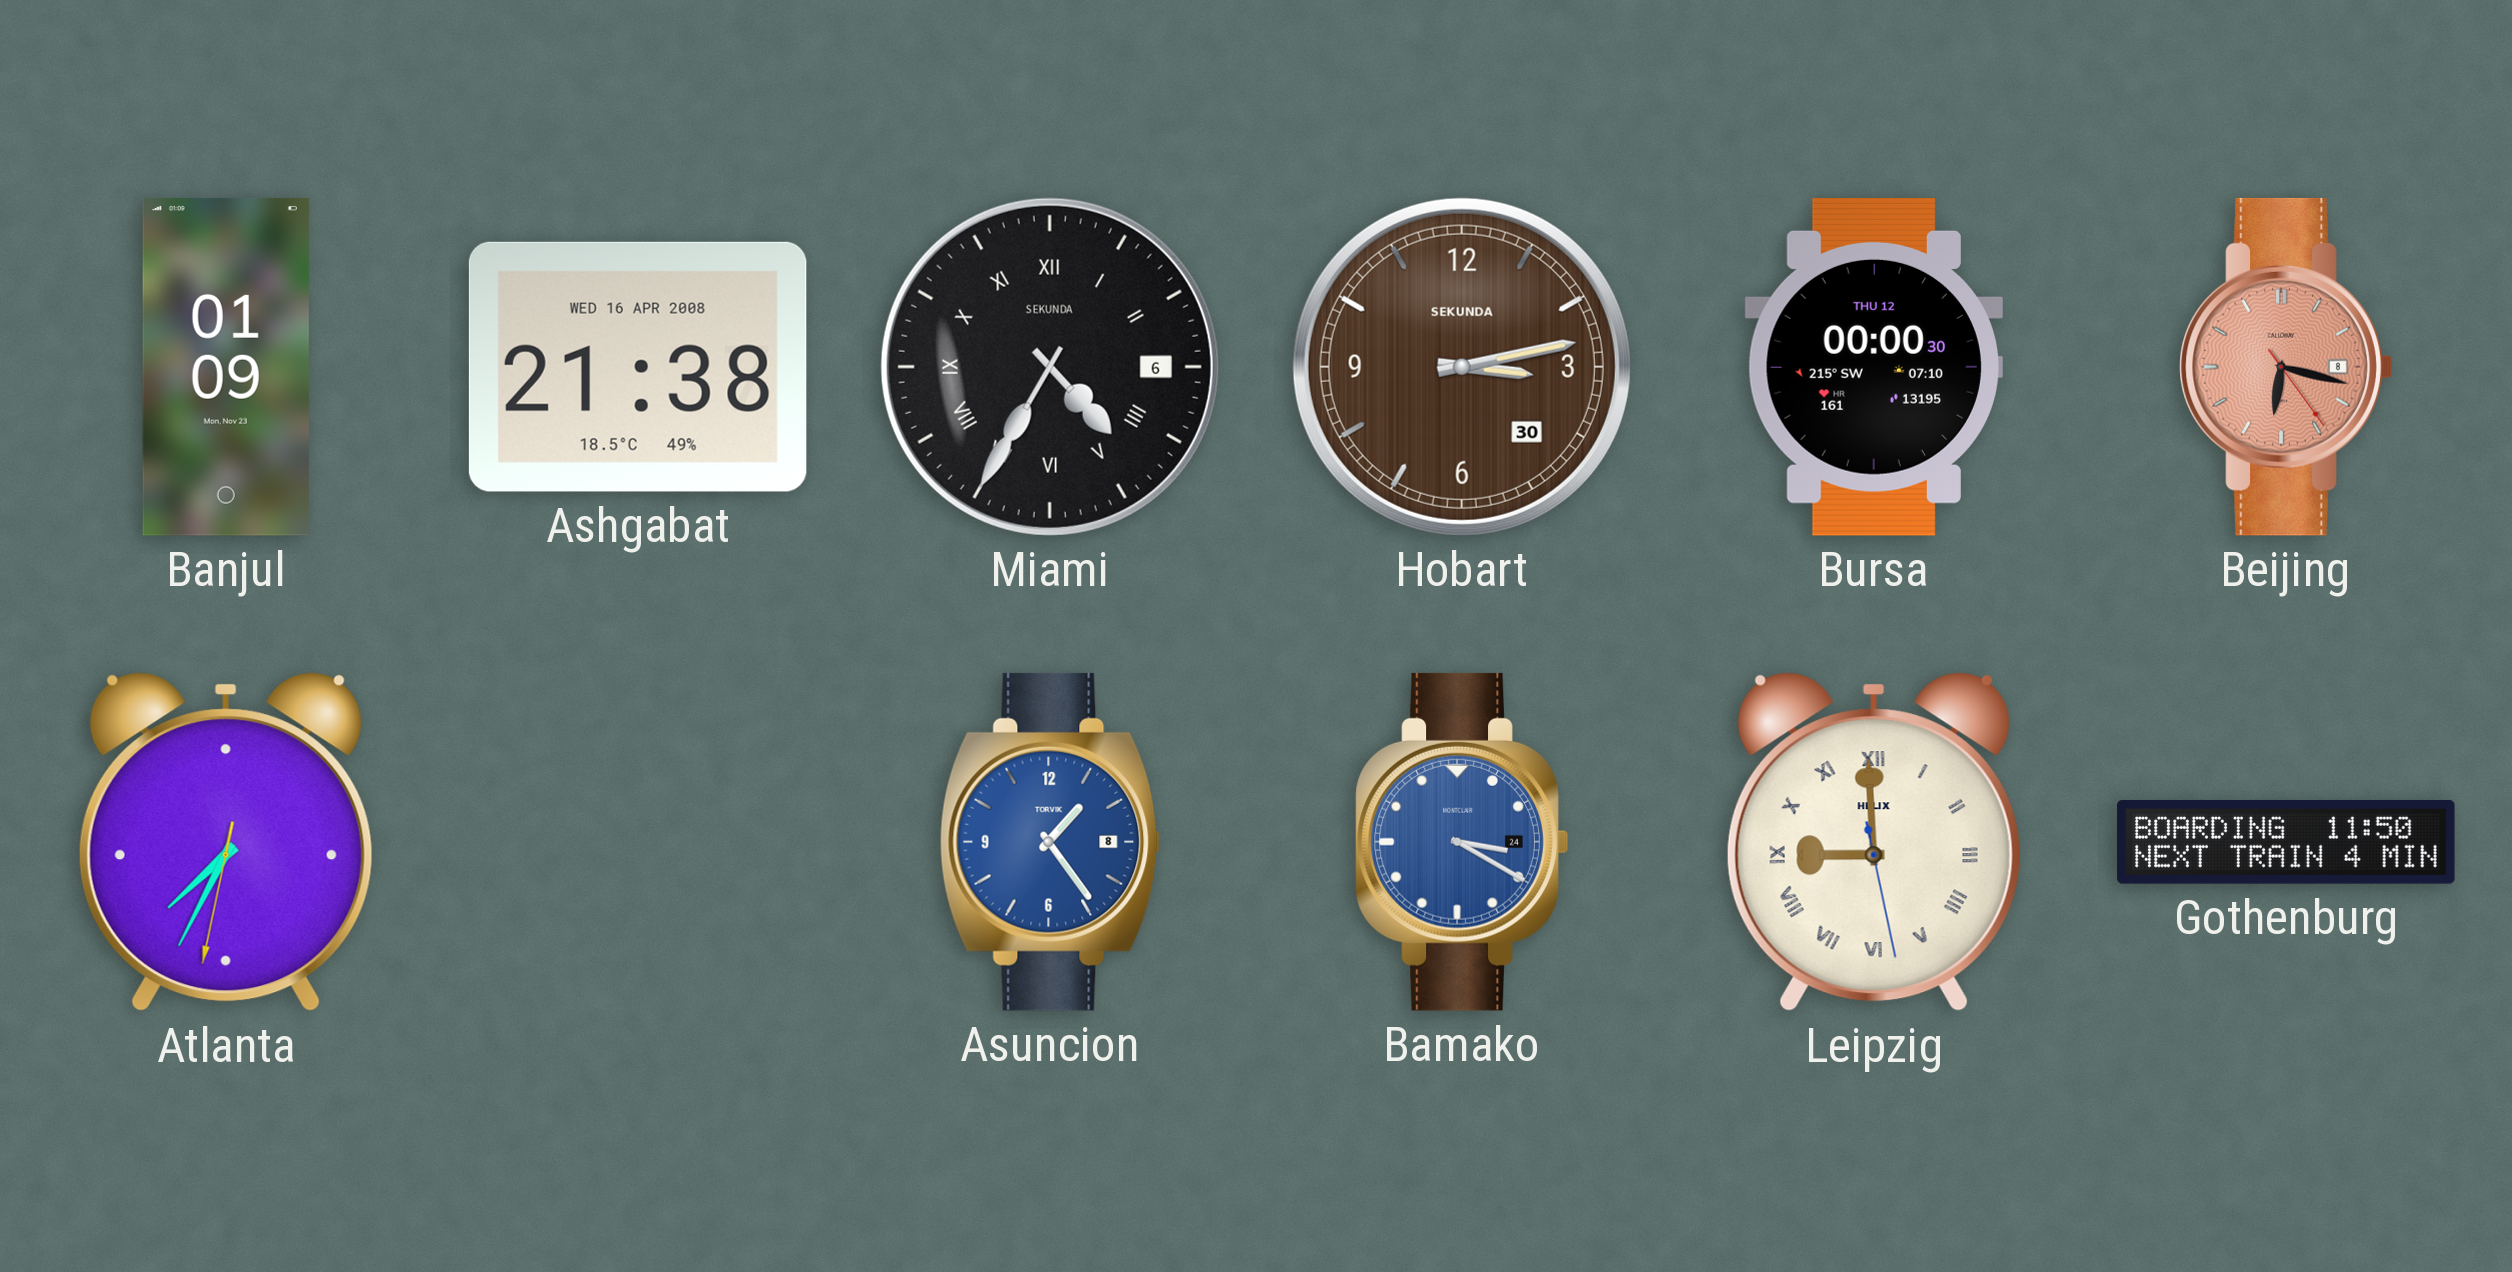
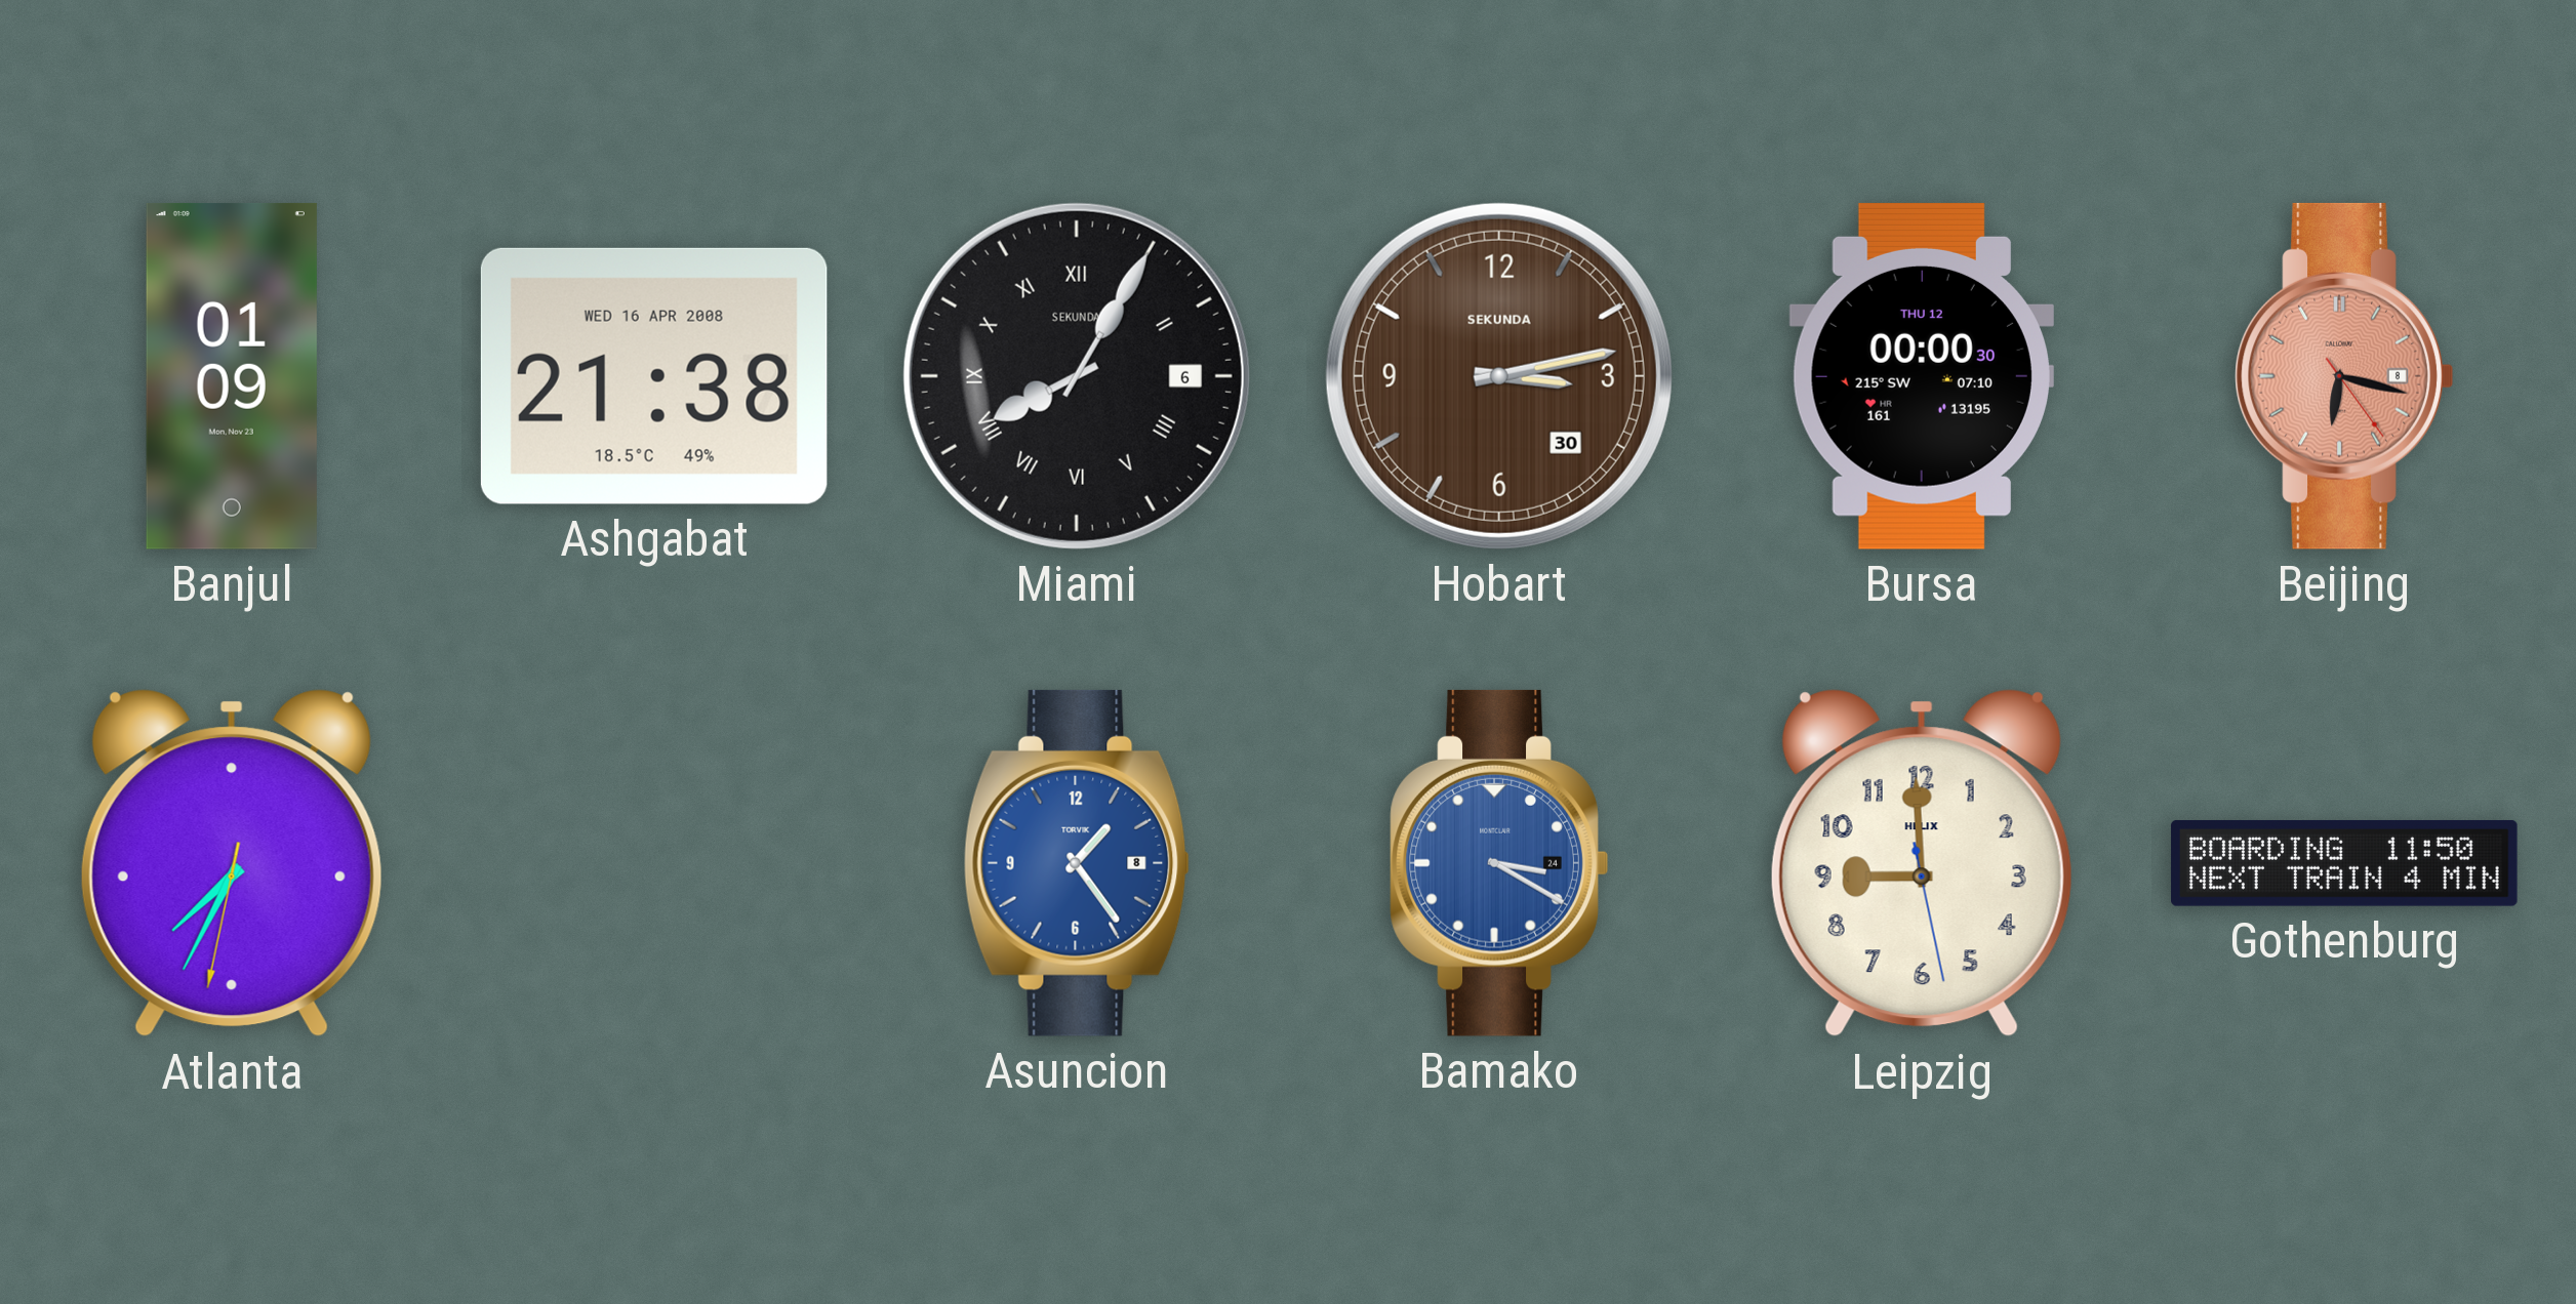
Miami: 4:35 -> 8:05
Leipzig numerals: Roman -> Arabic
